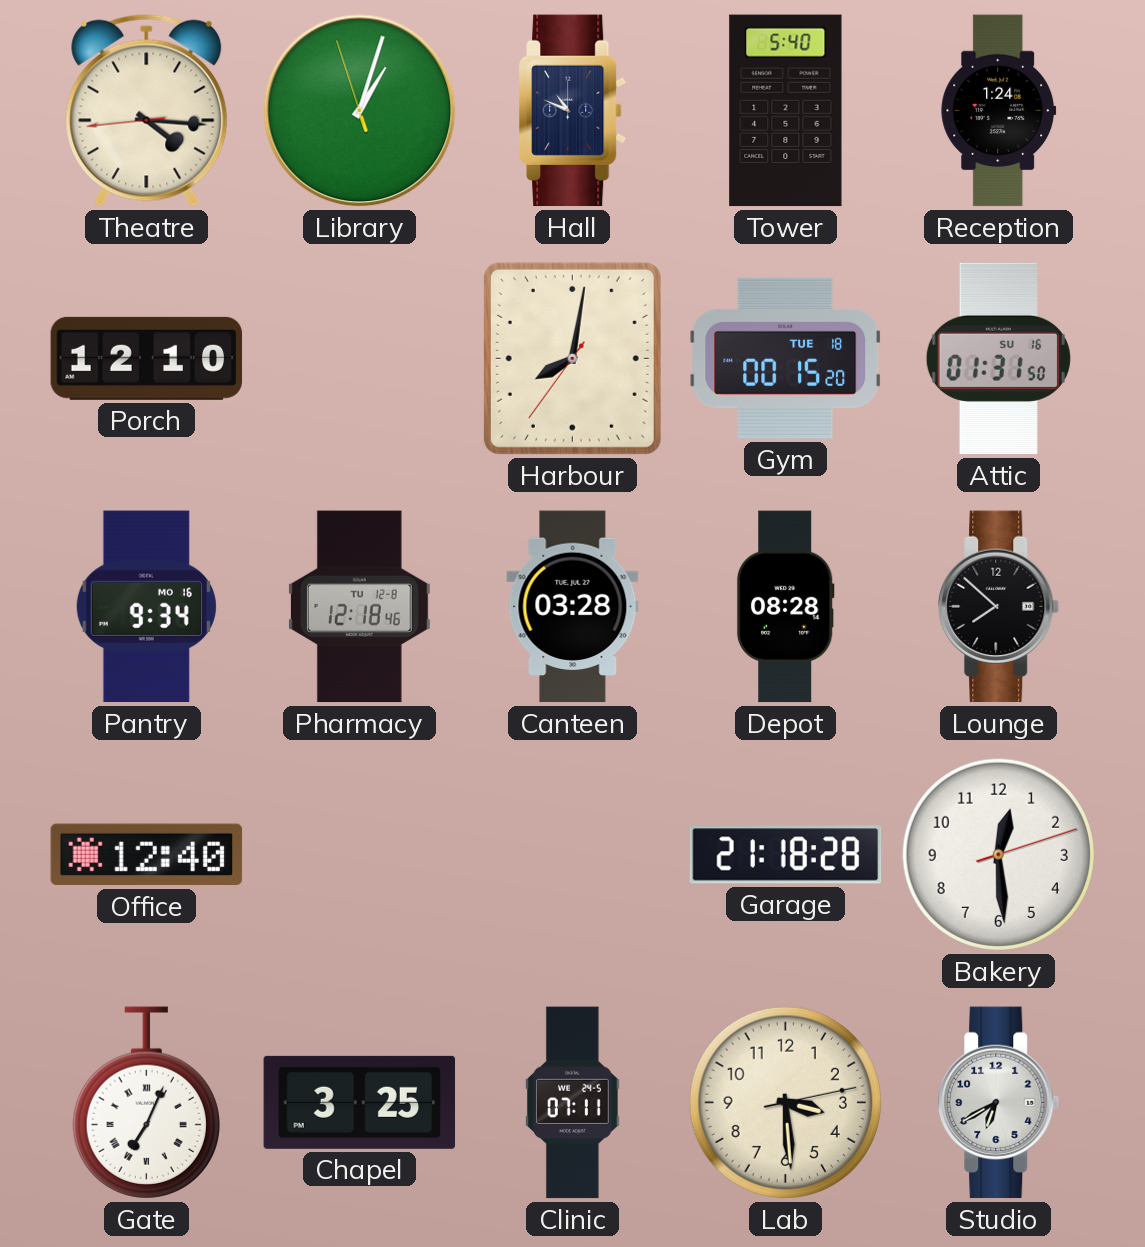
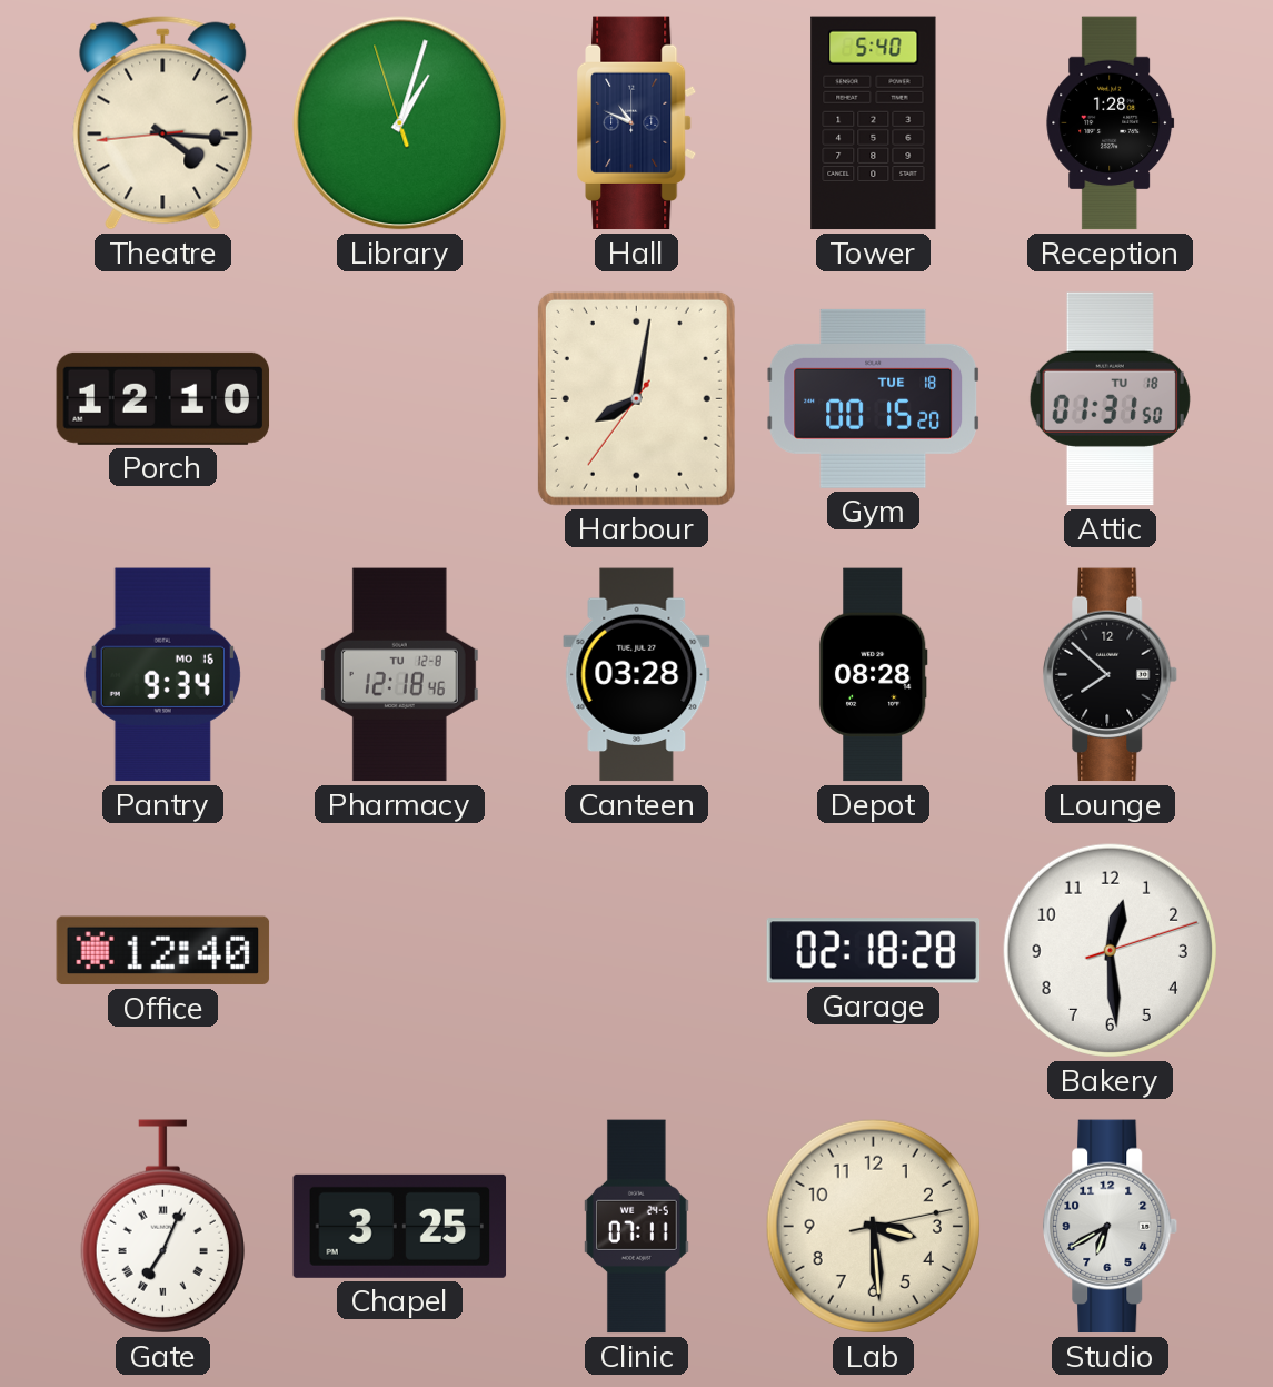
Reception: 1:24 -> 1:28
Attic date: SU 16 -> TU 18
Garage: 21:18 -> 02:18
